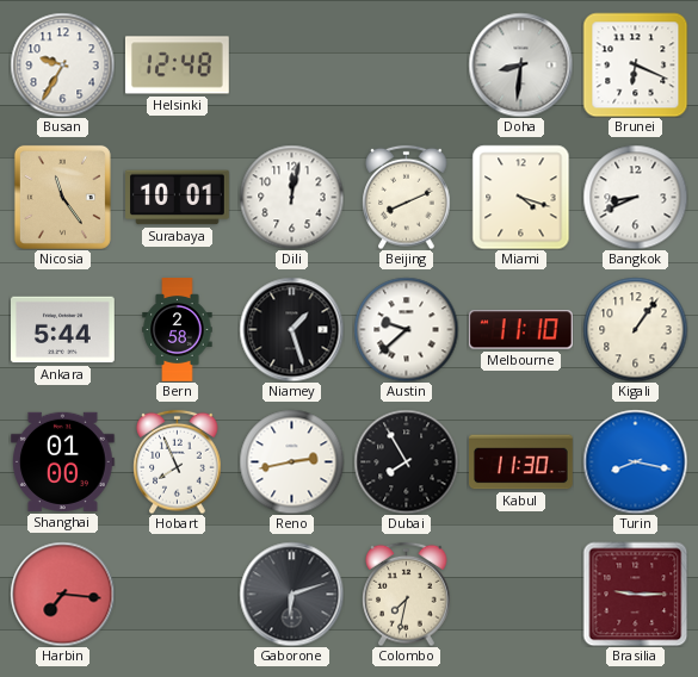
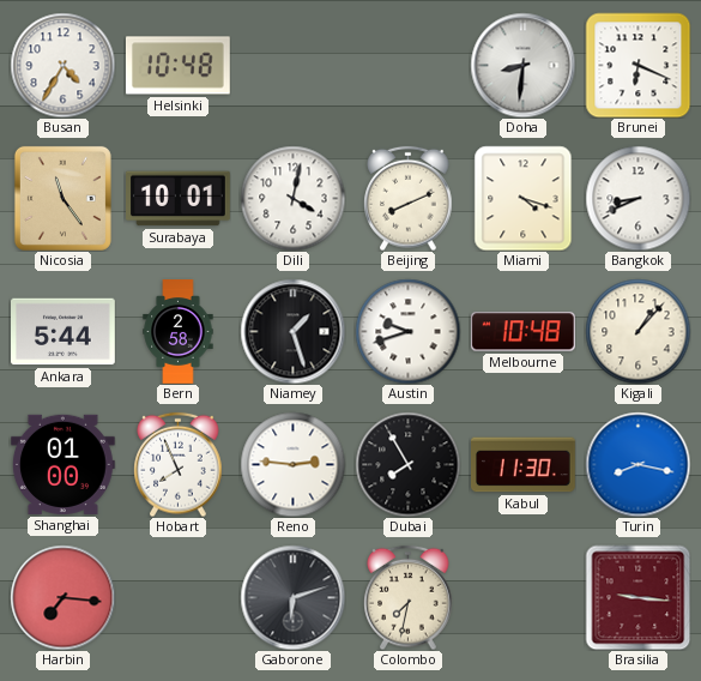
Busan: 9:35 -> 4:35
Helsinki: 12:48 -> 10:48
Dili: 12:02 -> 4:02
Austin: 9:38 -> 9:42
Melbourne: 11:10 -> 10:48
Kigali: 1:06 -> 1:07
Reno: 2:43 -> 2:46
Brasilia: 9:15 -> 9:16
